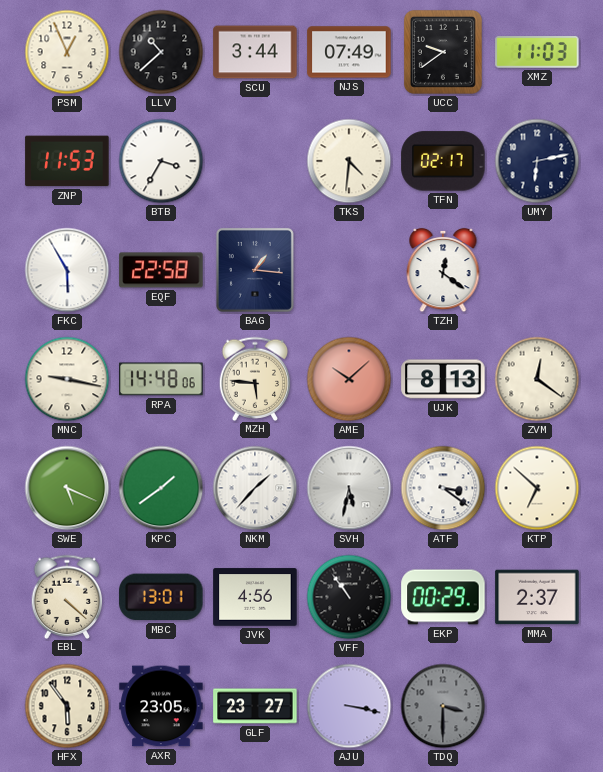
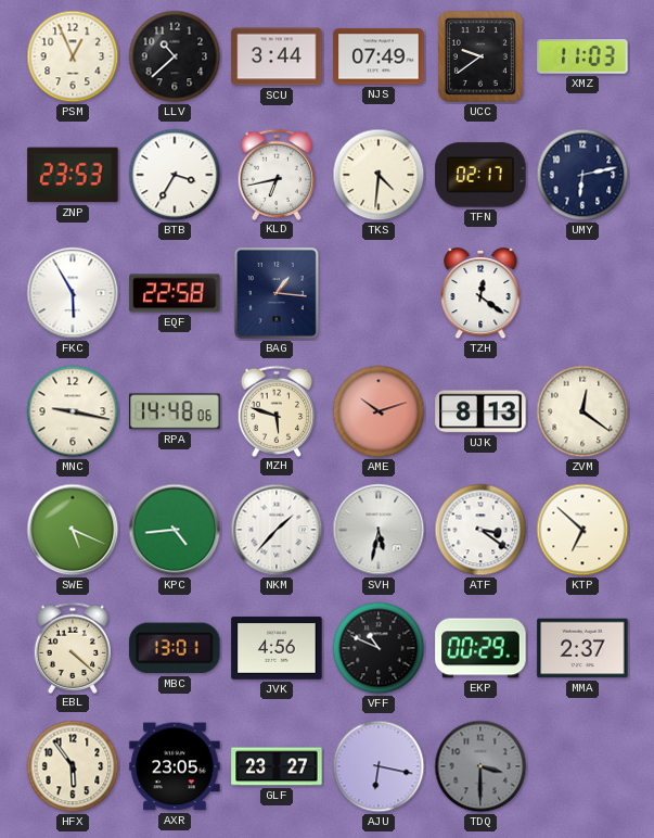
ZNP: 11:53 -> 23:53
KLD: none -> 6:43
MZH: 5:46 -> 5:48
AME: 10:08 -> 10:12
KPC: 1:39 -> 4:44
VFF: 10:54 -> 10:49
AJU: 3:17 -> 6:17
